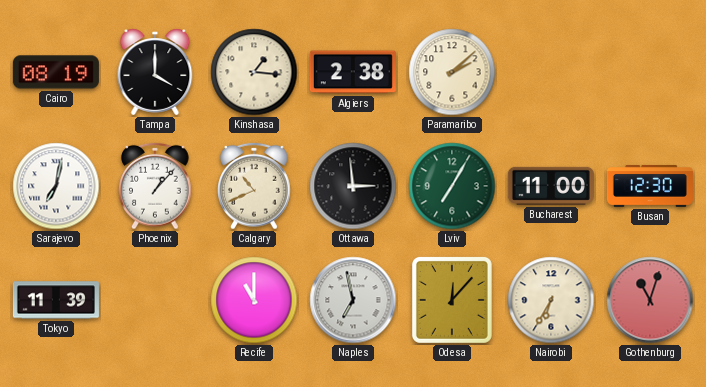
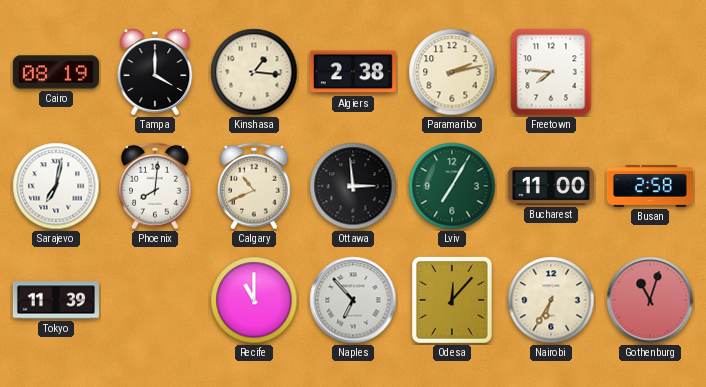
Paramaribo: 2:08 -> 2:13
Freetown: none -> 7:46
Phoenix: 1:07 -> 8:01
Busan: 12:30 -> 2:58
Naples: 6:58 -> 6:53
